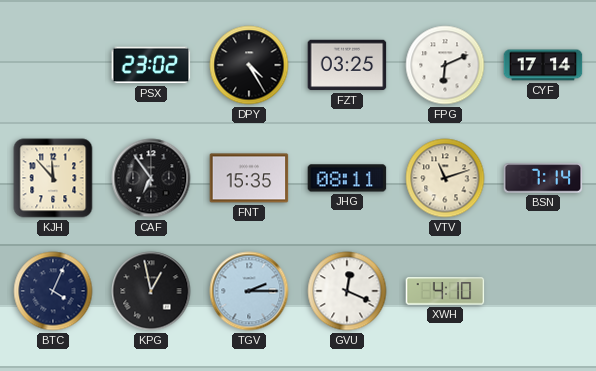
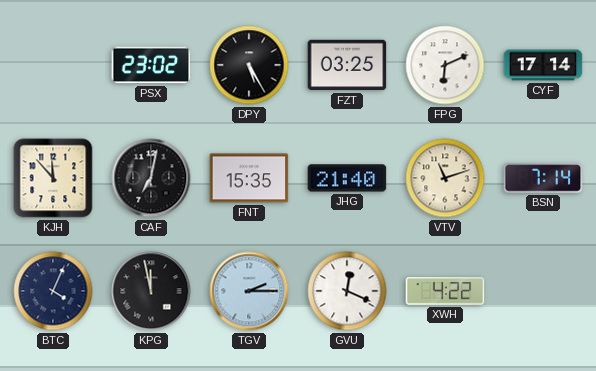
DPY: 4:25 -> 5:25
CAF: 6:54 -> 7:02
JHG: 08:11 -> 21:40
KPG: 12:58 -> 11:58
XWH: 4:10 -> 4:22
